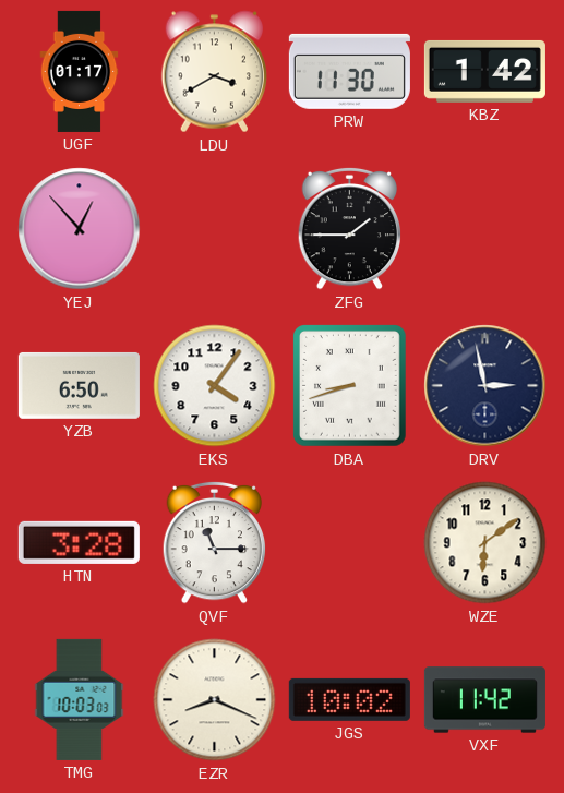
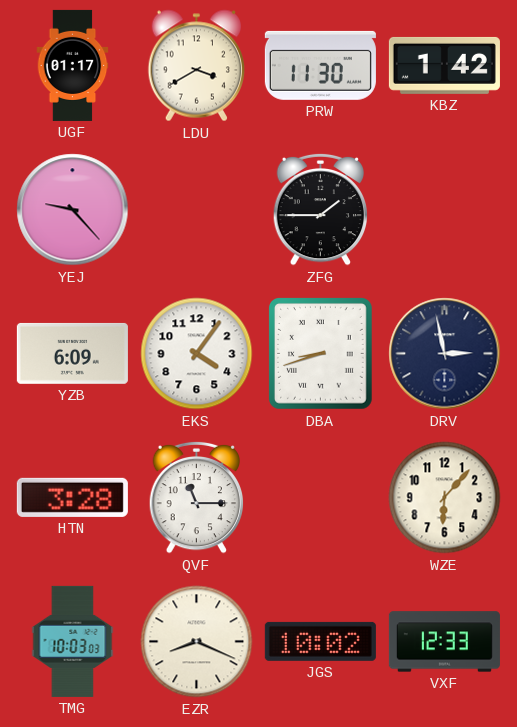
YEJ: 12:53 -> 9:23
YZB: 6:50 -> 6:09
WZE: 6:09 -> 6:07
VXF: 11:42 -> 12:33
